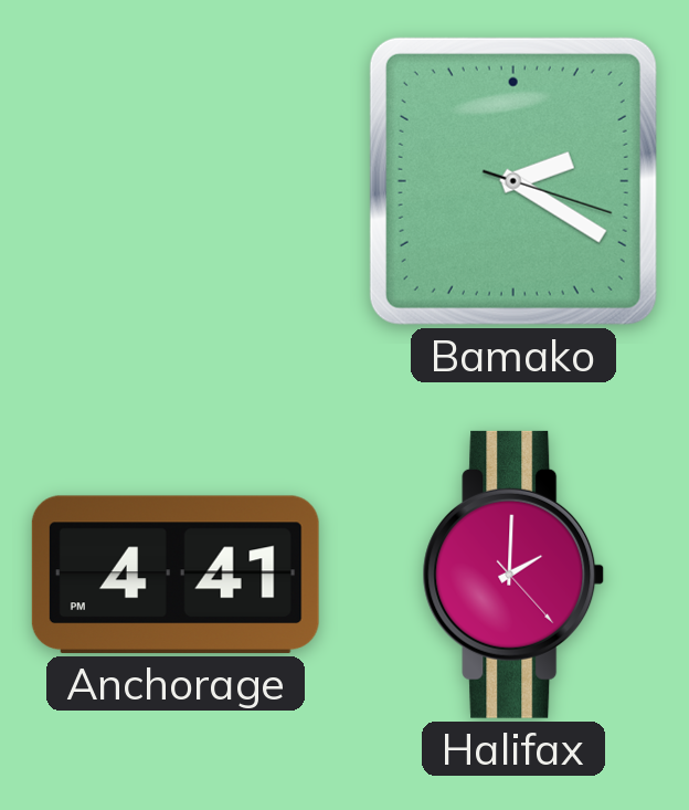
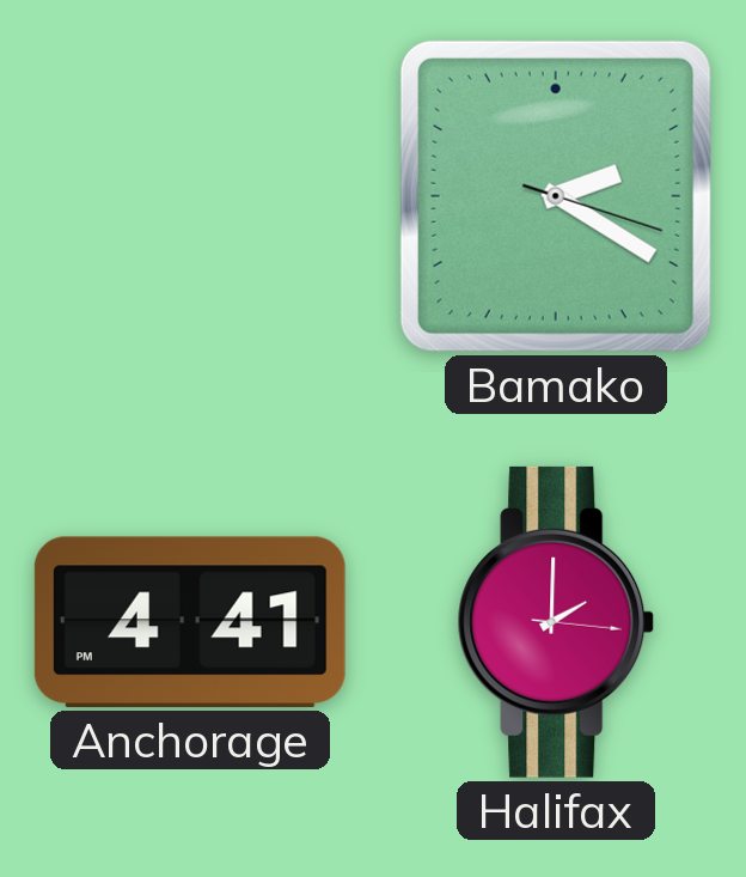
Halifax: 2:00:23 -> 2:00:16
